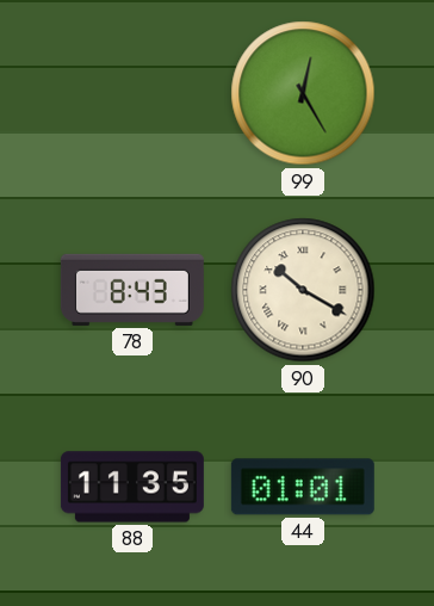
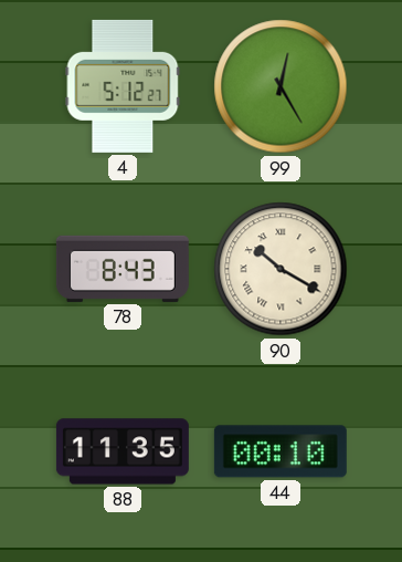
4: none -> 5:12
44: 01:01 -> 00:10
